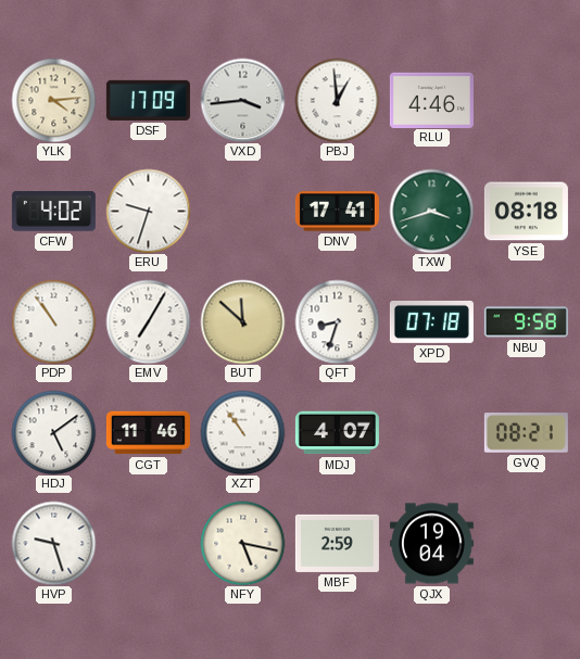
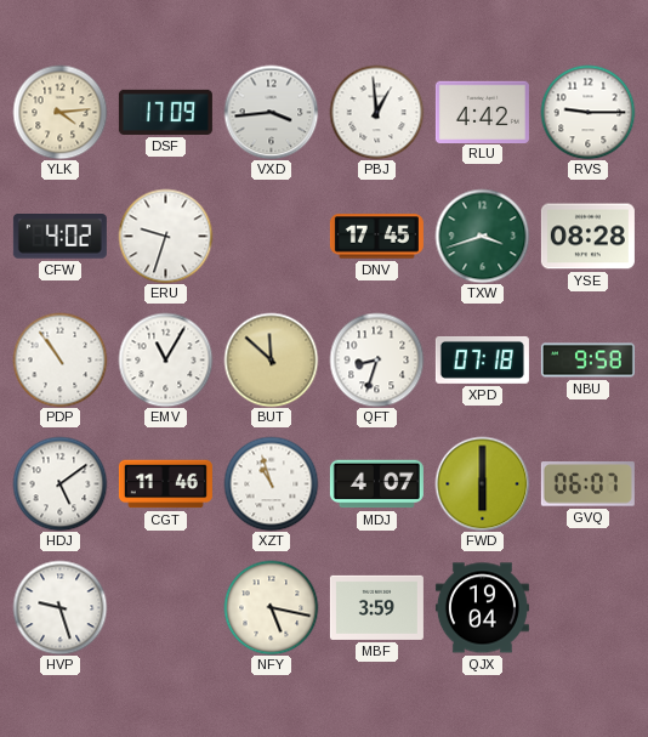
RLU: 4:46 -> 4:42
RVS: none -> 9:15
DNV: 17:41 -> 17:45
YSE: 08:18 -> 08:28
EMV: 7:05 -> 11:05
XZT: 10:54 -> 10:57
FWD: none -> 6:00
GVQ: 08:21 -> 06:07
MBF: 2:59 -> 3:59
